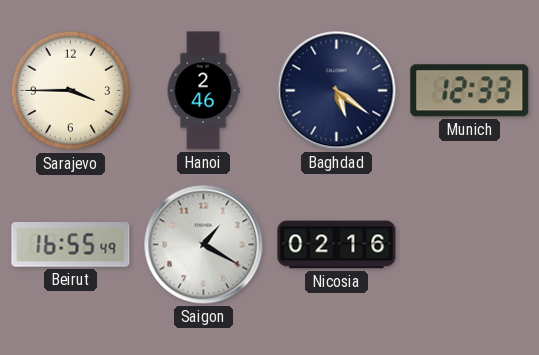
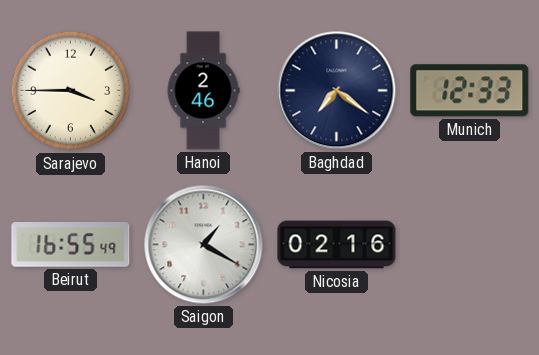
Baghdad: 5:21 -> 7:21
